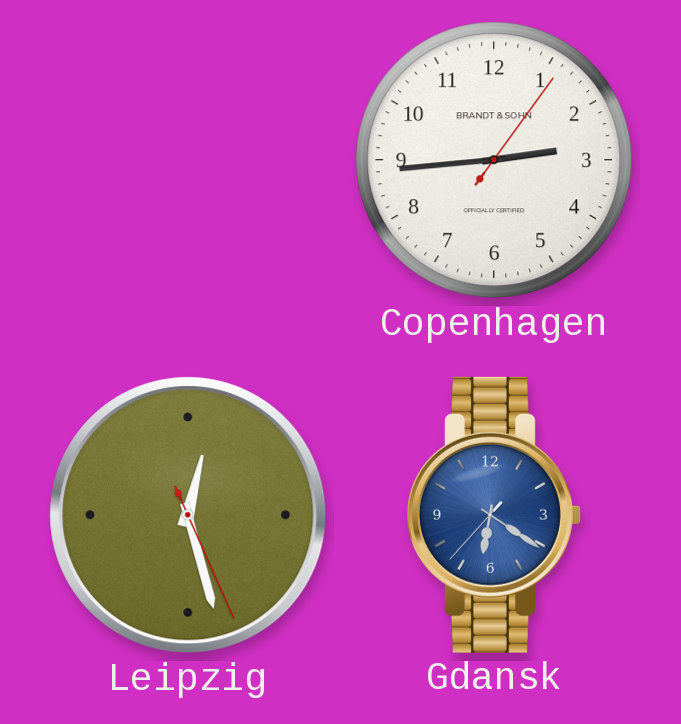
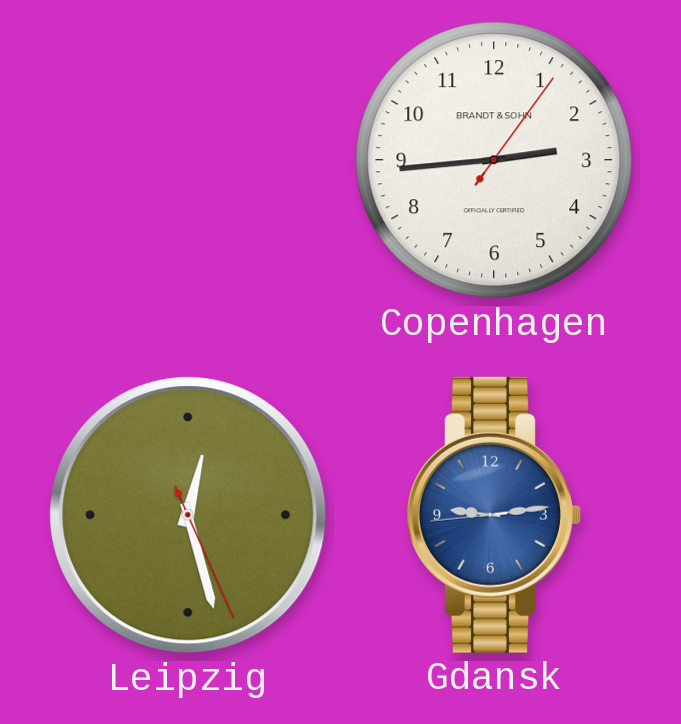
Gdansk: 6:20 -> 9:13
